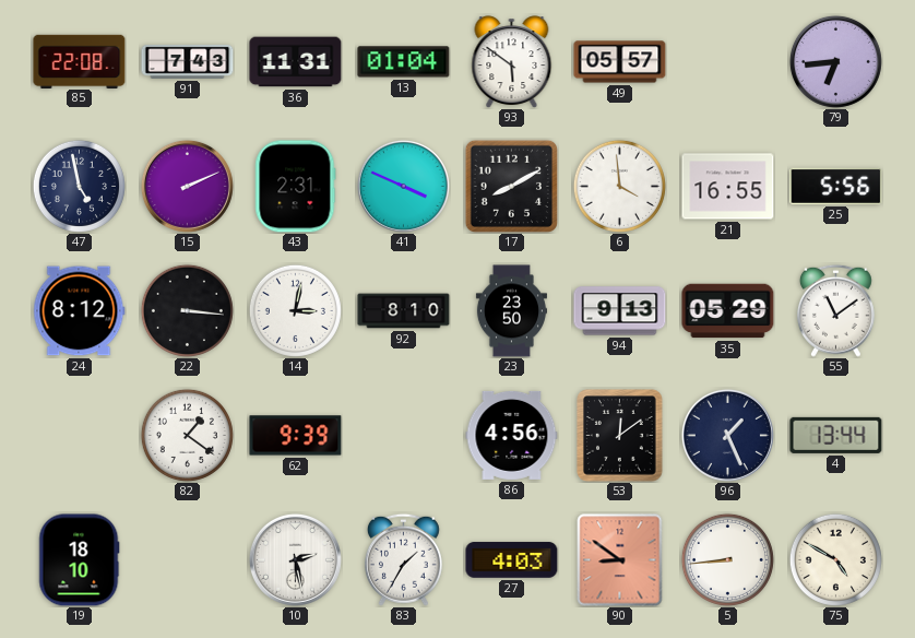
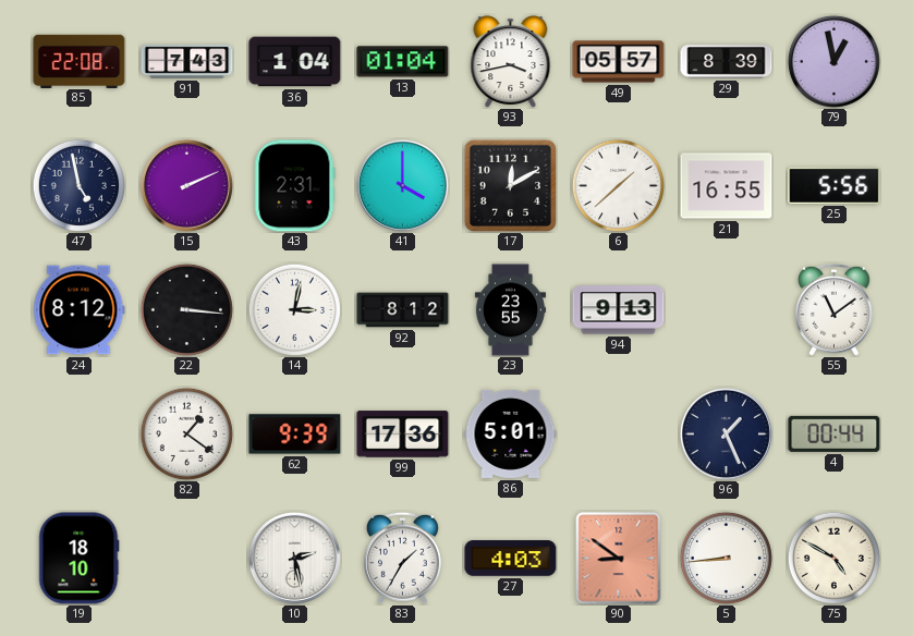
36: 11:31 -> 1:04
93: 5:51 -> 3:43
29: none -> 8:39
79: 6:44 -> 12:58
41: 3:49 -> 4:00
17: 8:10 -> 12:10
6: 3:59 -> 1:38
92: 8:10 -> 8:12
23: 23:50 -> 23:55
35: 05:29 -> none
99: none -> 17:36
86: 4:56 -> 5:01
53: 12:09 -> none
4: 13:44 -> 00:44
